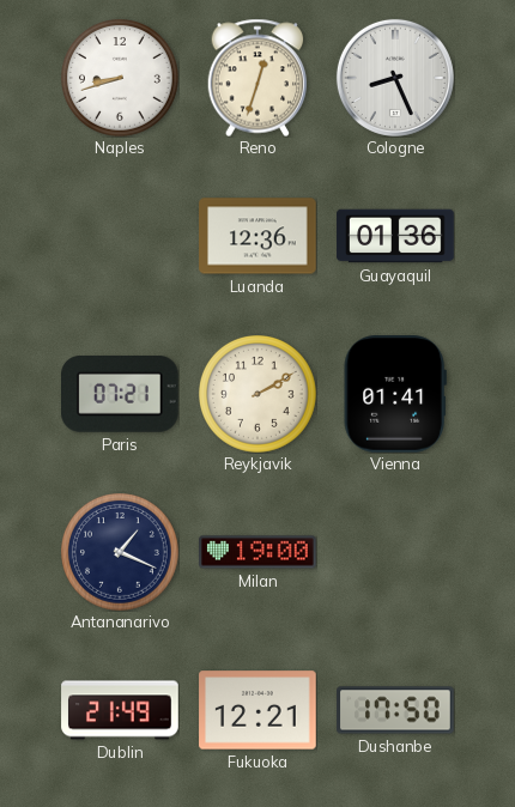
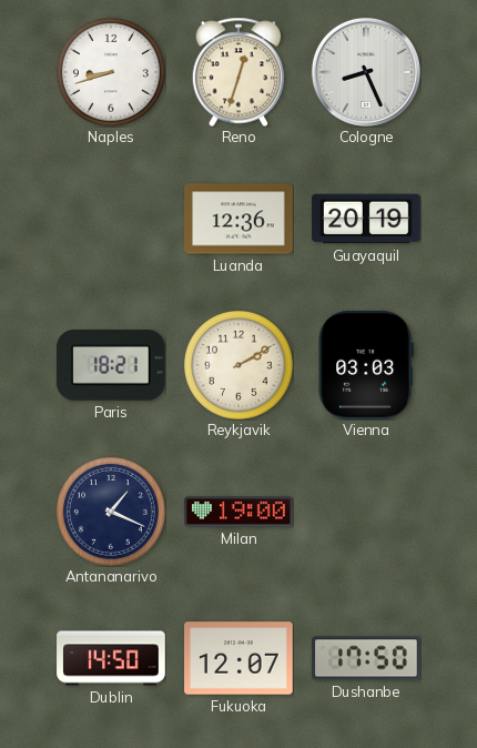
Guayaquil: 01:36 -> 20:19
Paris: 07:21 -> 18:21
Vienna: 01:41 -> 03:03
Dublin: 21:49 -> 14:50
Fukuoka: 12:21 -> 12:07
